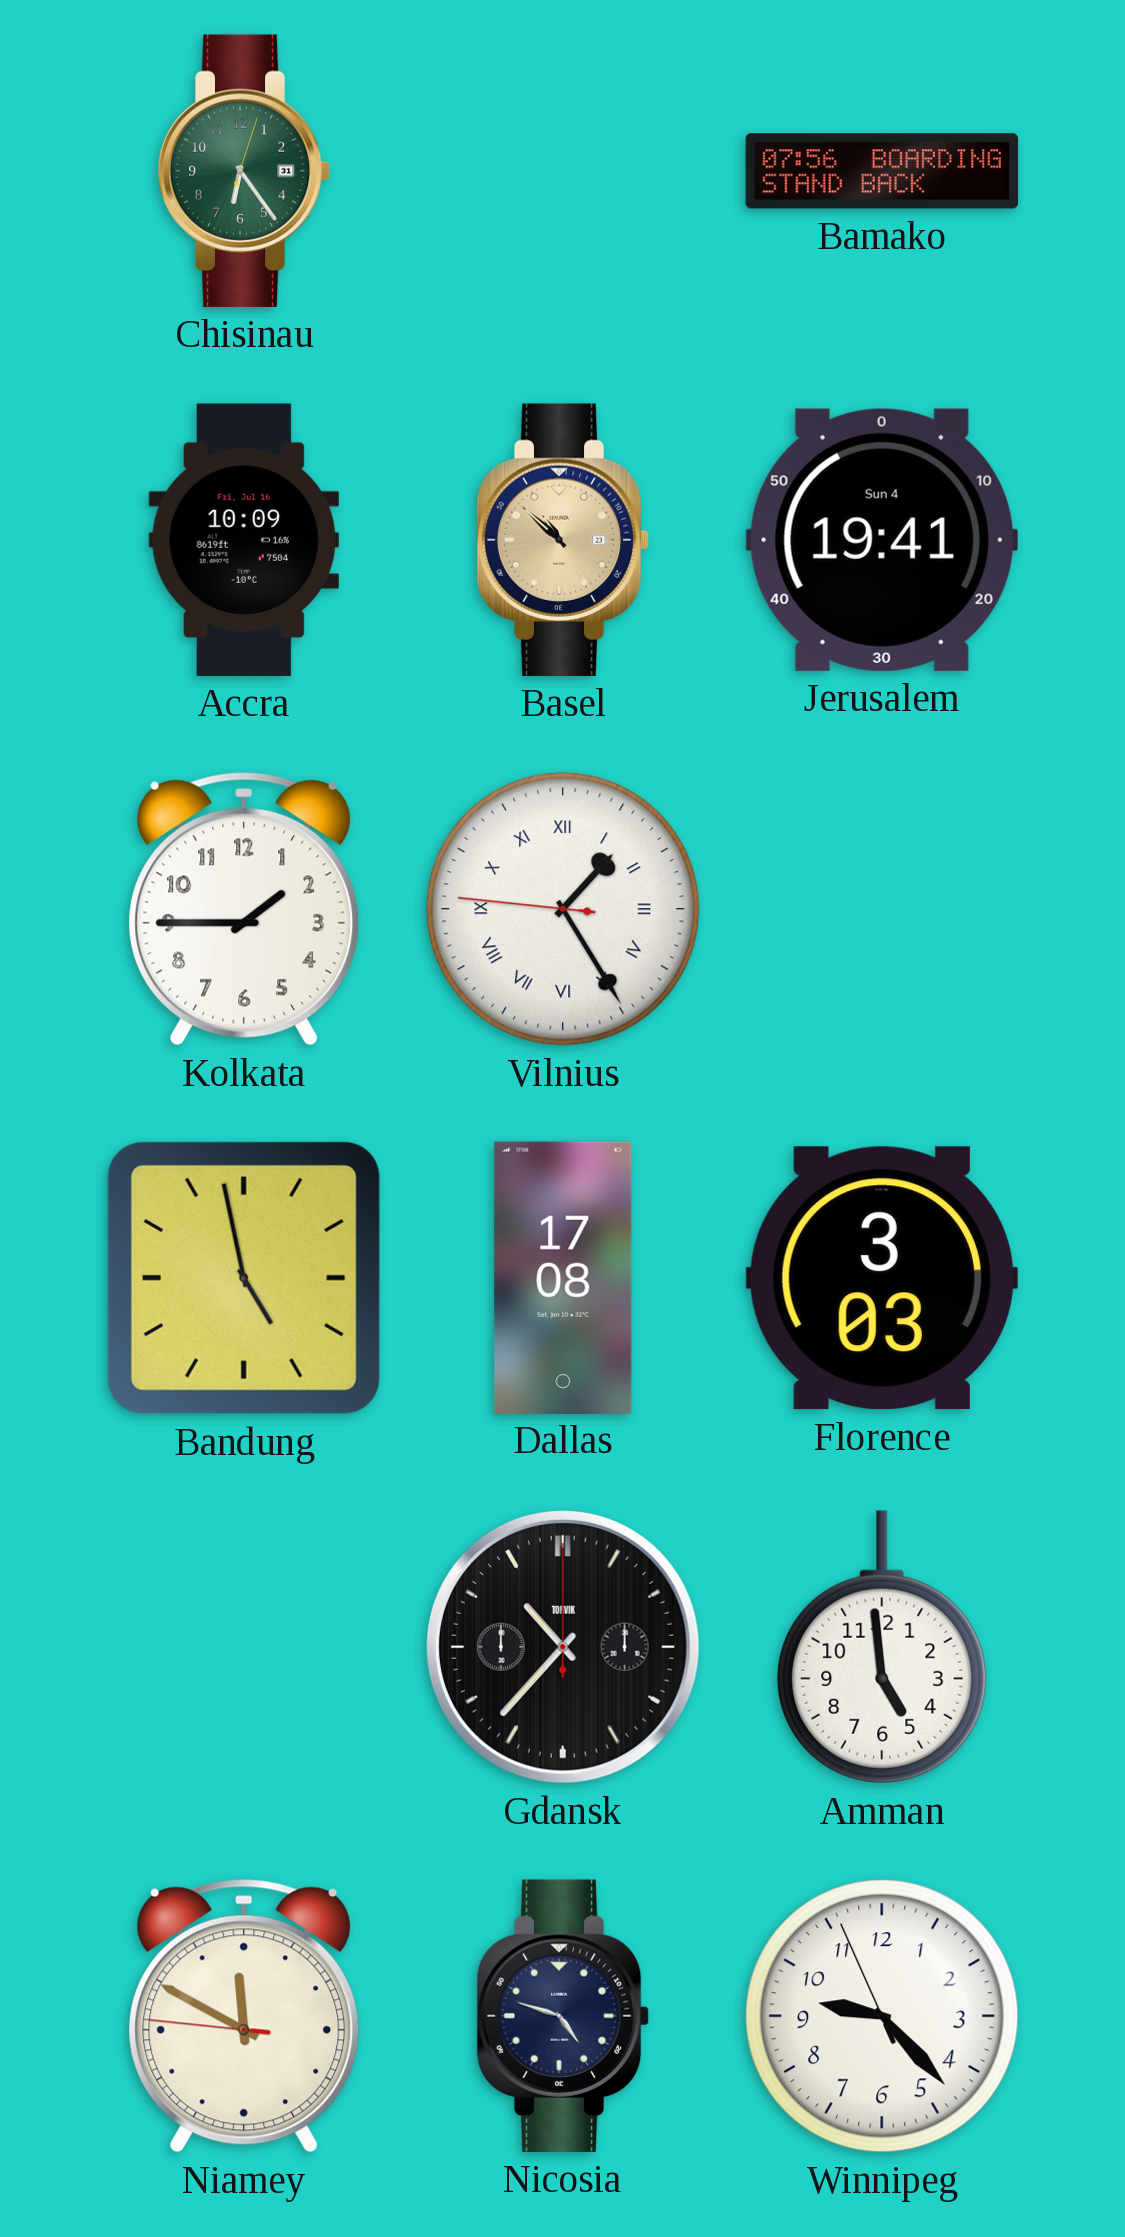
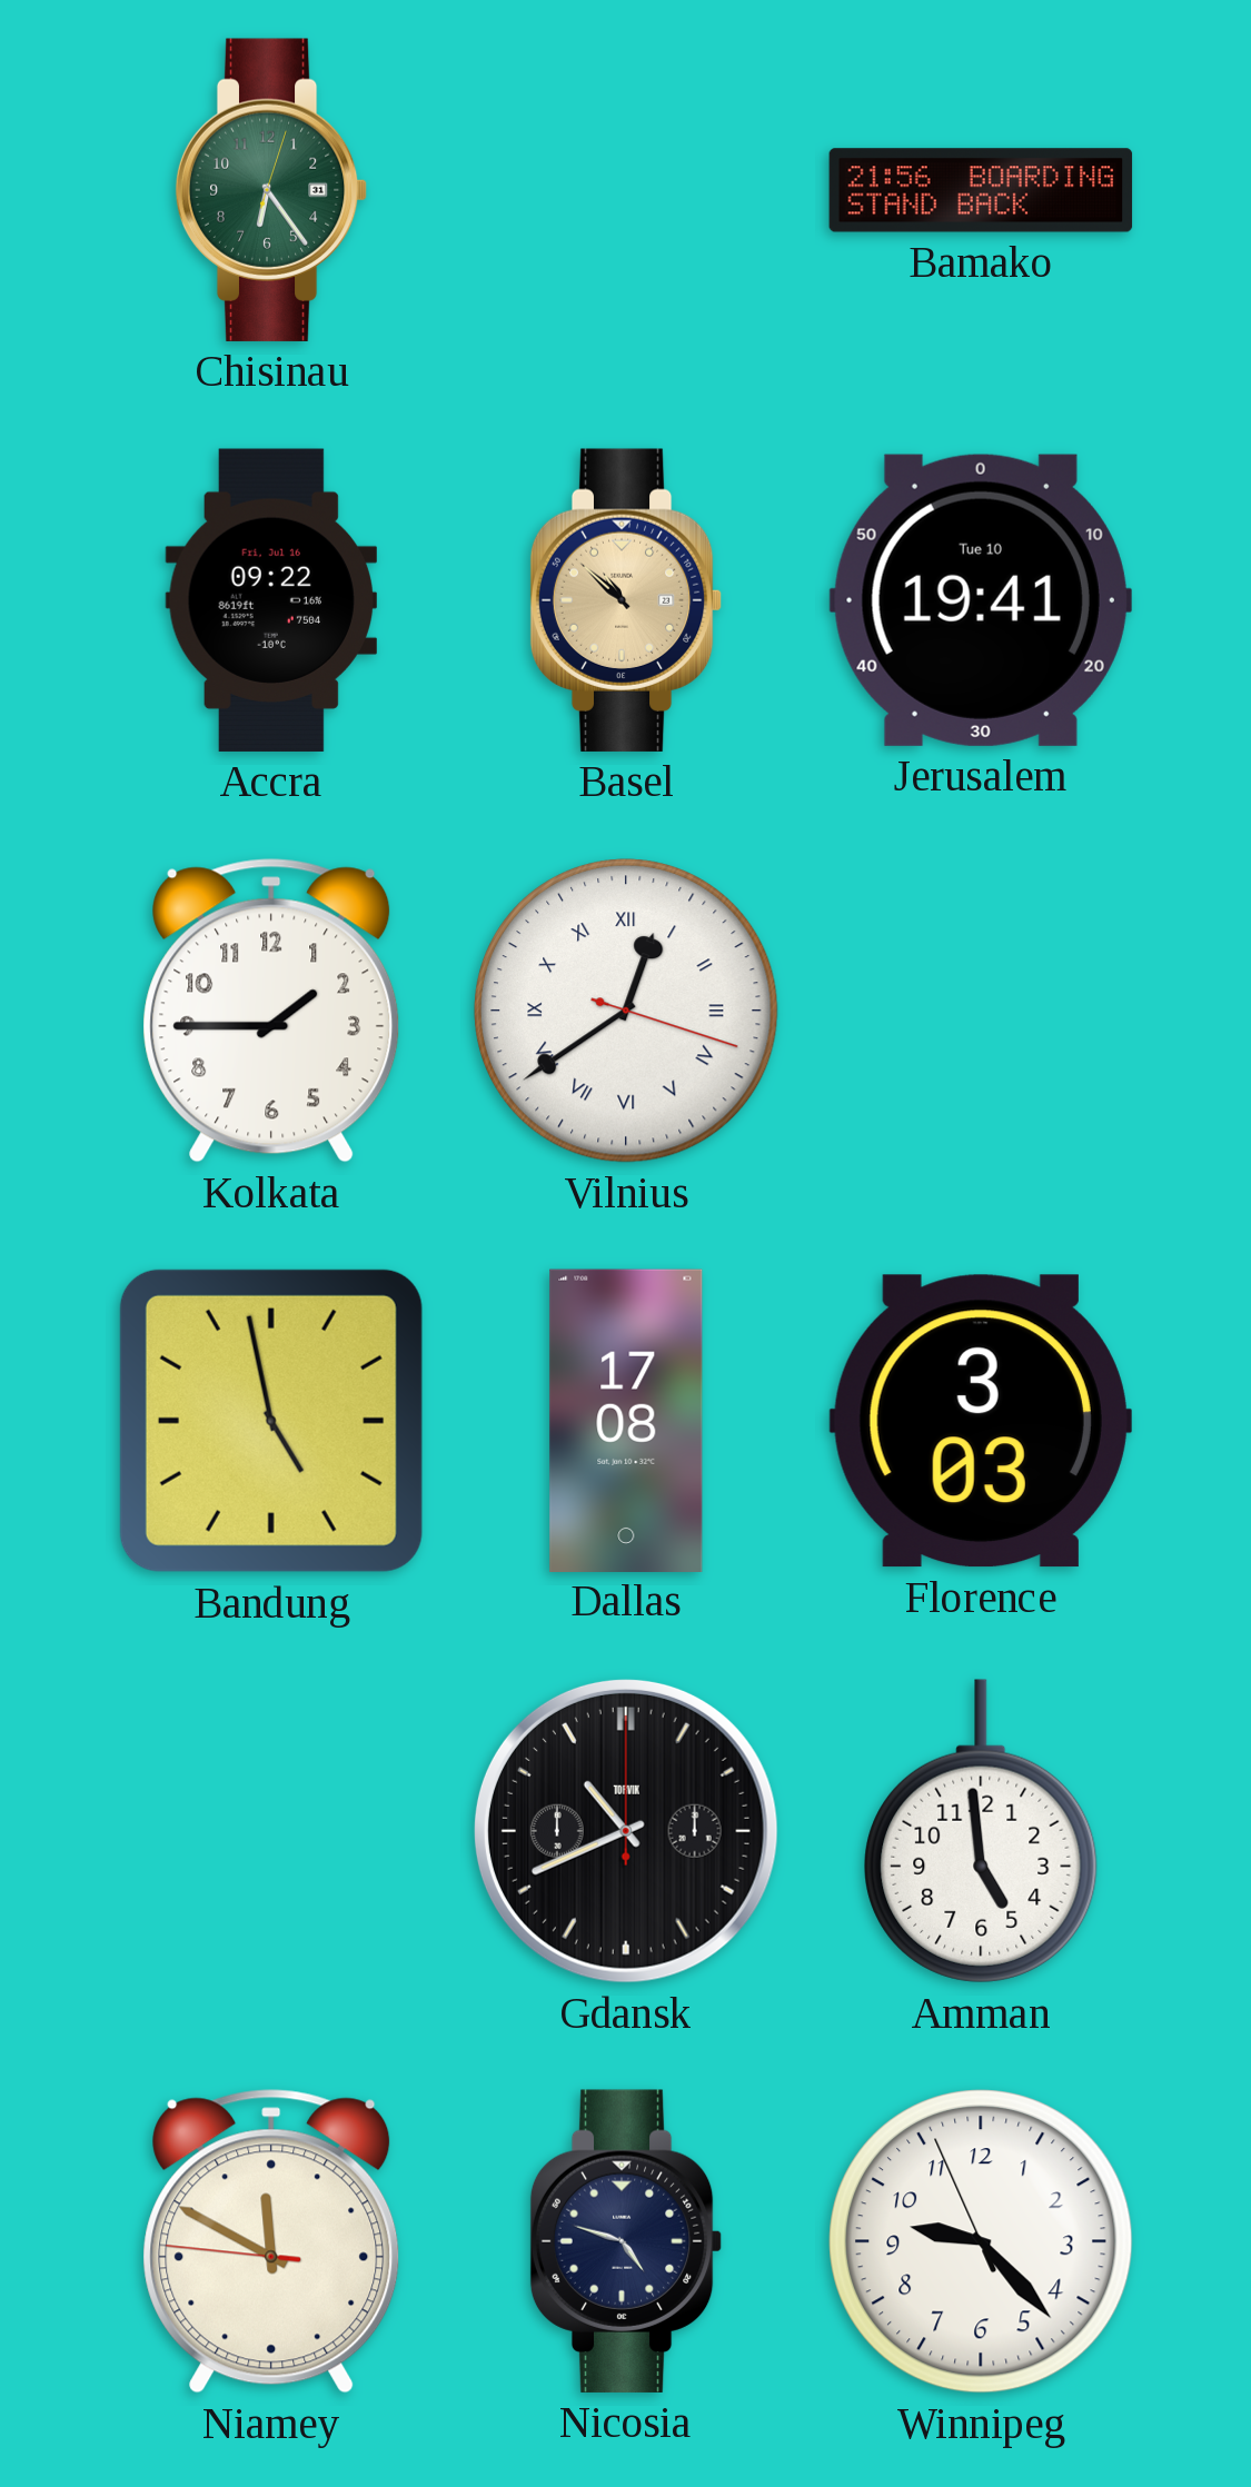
Bamako: 07:56 -> 21:56
Accra: 10:09 -> 09:22
Jerusalem date: Sun 4 -> Tue 10
Vilnius: 1:24 -> 12:39
Gdansk: 10:37 -> 10:41
